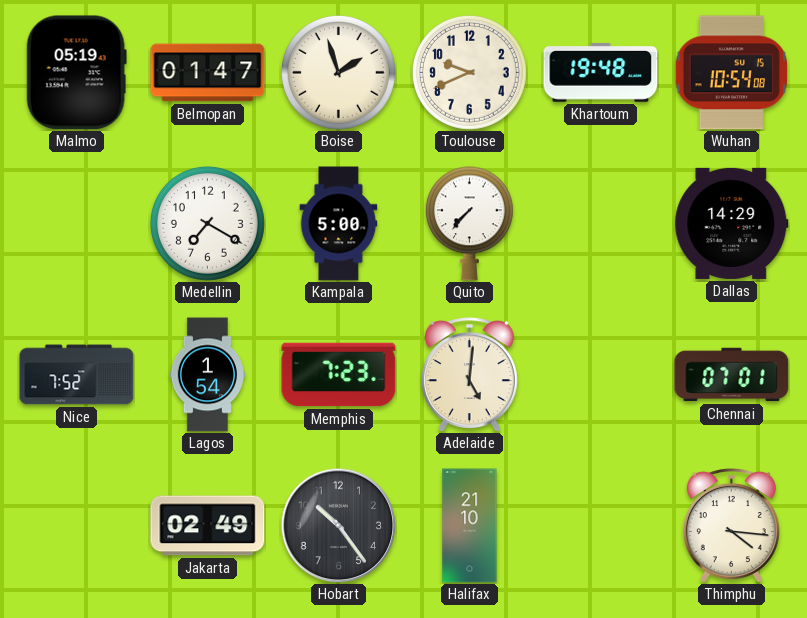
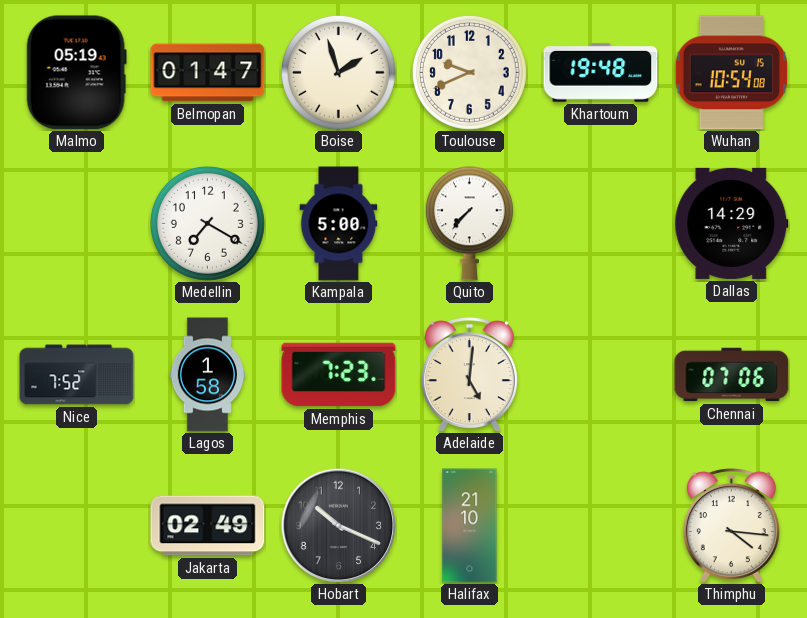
Lagos: 1:54 -> 1:58
Chennai: 07:01 -> 07:06
Hobart: 10:24 -> 10:19
